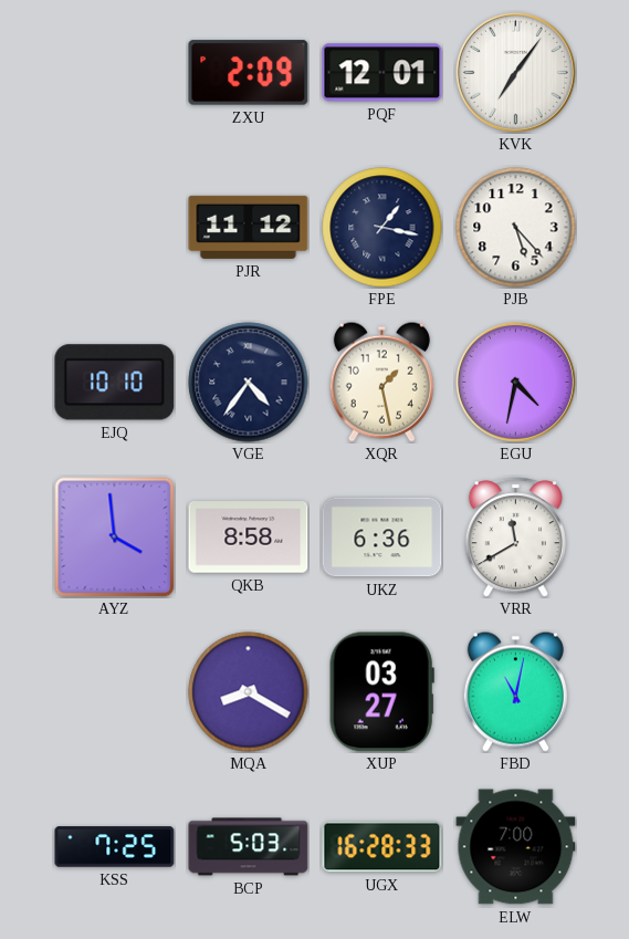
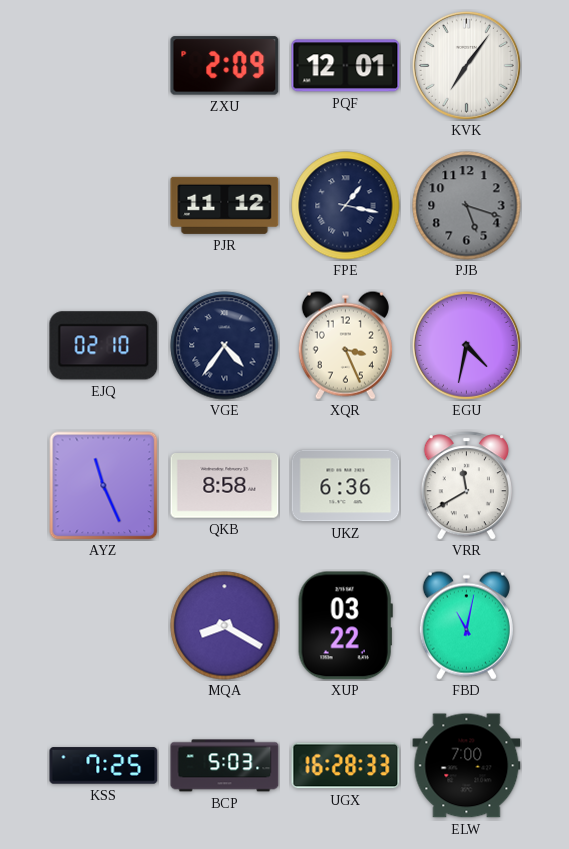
PJB: 5:23 -> 5:18
PJB dial: white -> grey
EJQ: 10:10 -> 02:10
XQR: 1:28 -> 3:26
AYZ: 3:59 -> 11:26
XUP: 03:27 -> 03:22
